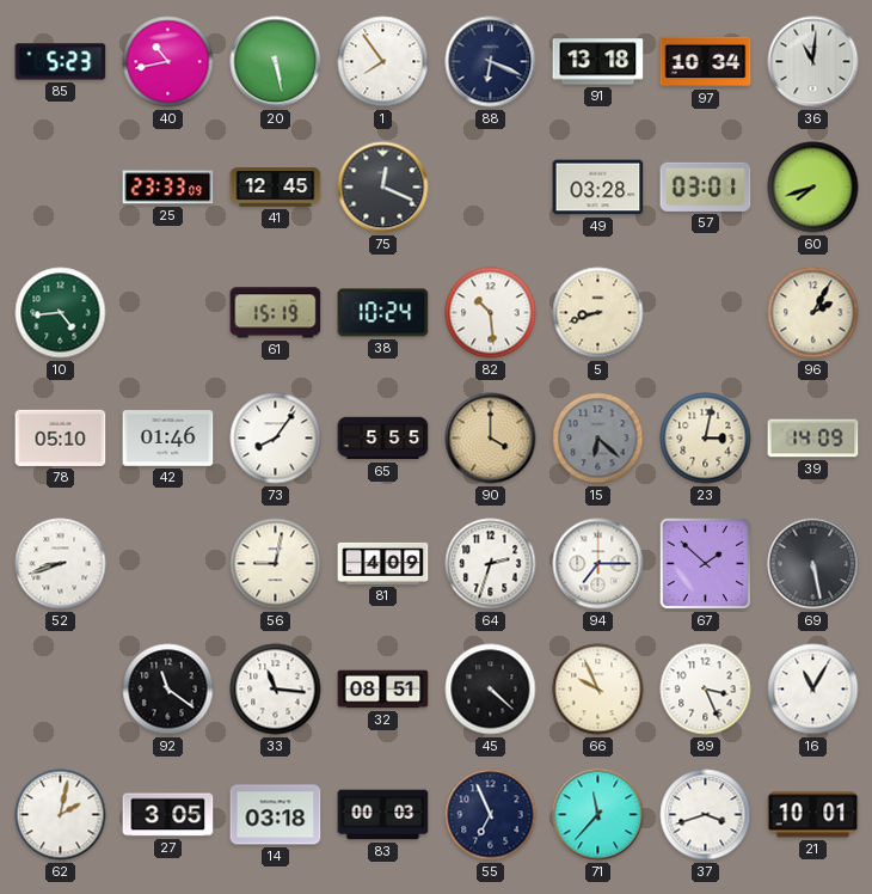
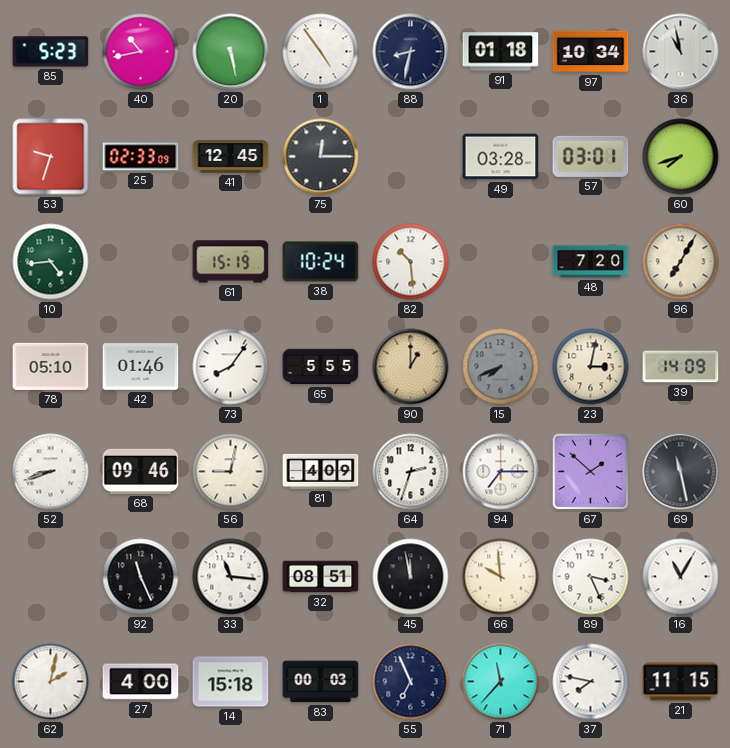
1: 7:54 -> 4:54
88: 6:19 -> 8:32
91: 13:18 -> 01:18
36: 11:01 -> 10:58
53: none -> 9:33
25: 23:33 -> 02:33
75: 12:19 -> 12:15
5: 8:42 -> none
48: none -> 7:20
96: 2:05 -> 7:05
90: 4:00 -> 1:00
15: 6:22 -> 7:41
68: none -> 09:46
69: 5:28 -> 11:28
92: 11:21 -> 11:26
45: 4:22 -> 11:58
66: 9:56 -> 9:59
27: 3:05 -> 4:00
14: 03:18 -> 15:18
37: 3:42 -> 7:47
21: 10:01 -> 11:15
